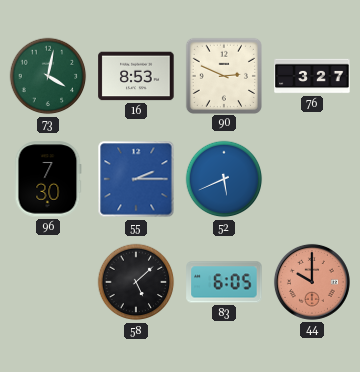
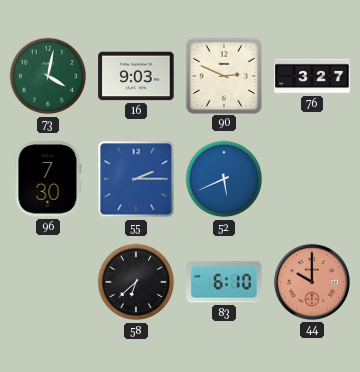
16: 8:53 -> 9:03
58: 5:08 -> 6:38
83: 6:05 -> 6:10
